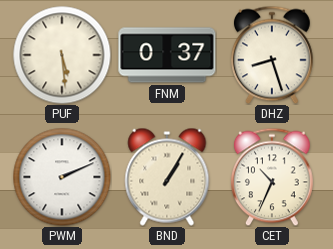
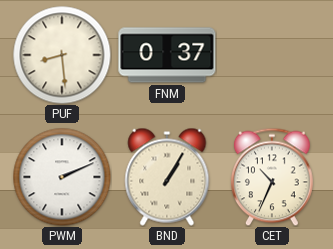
PUF: 5:29 -> 8:29
DHZ: 8:27 -> none
